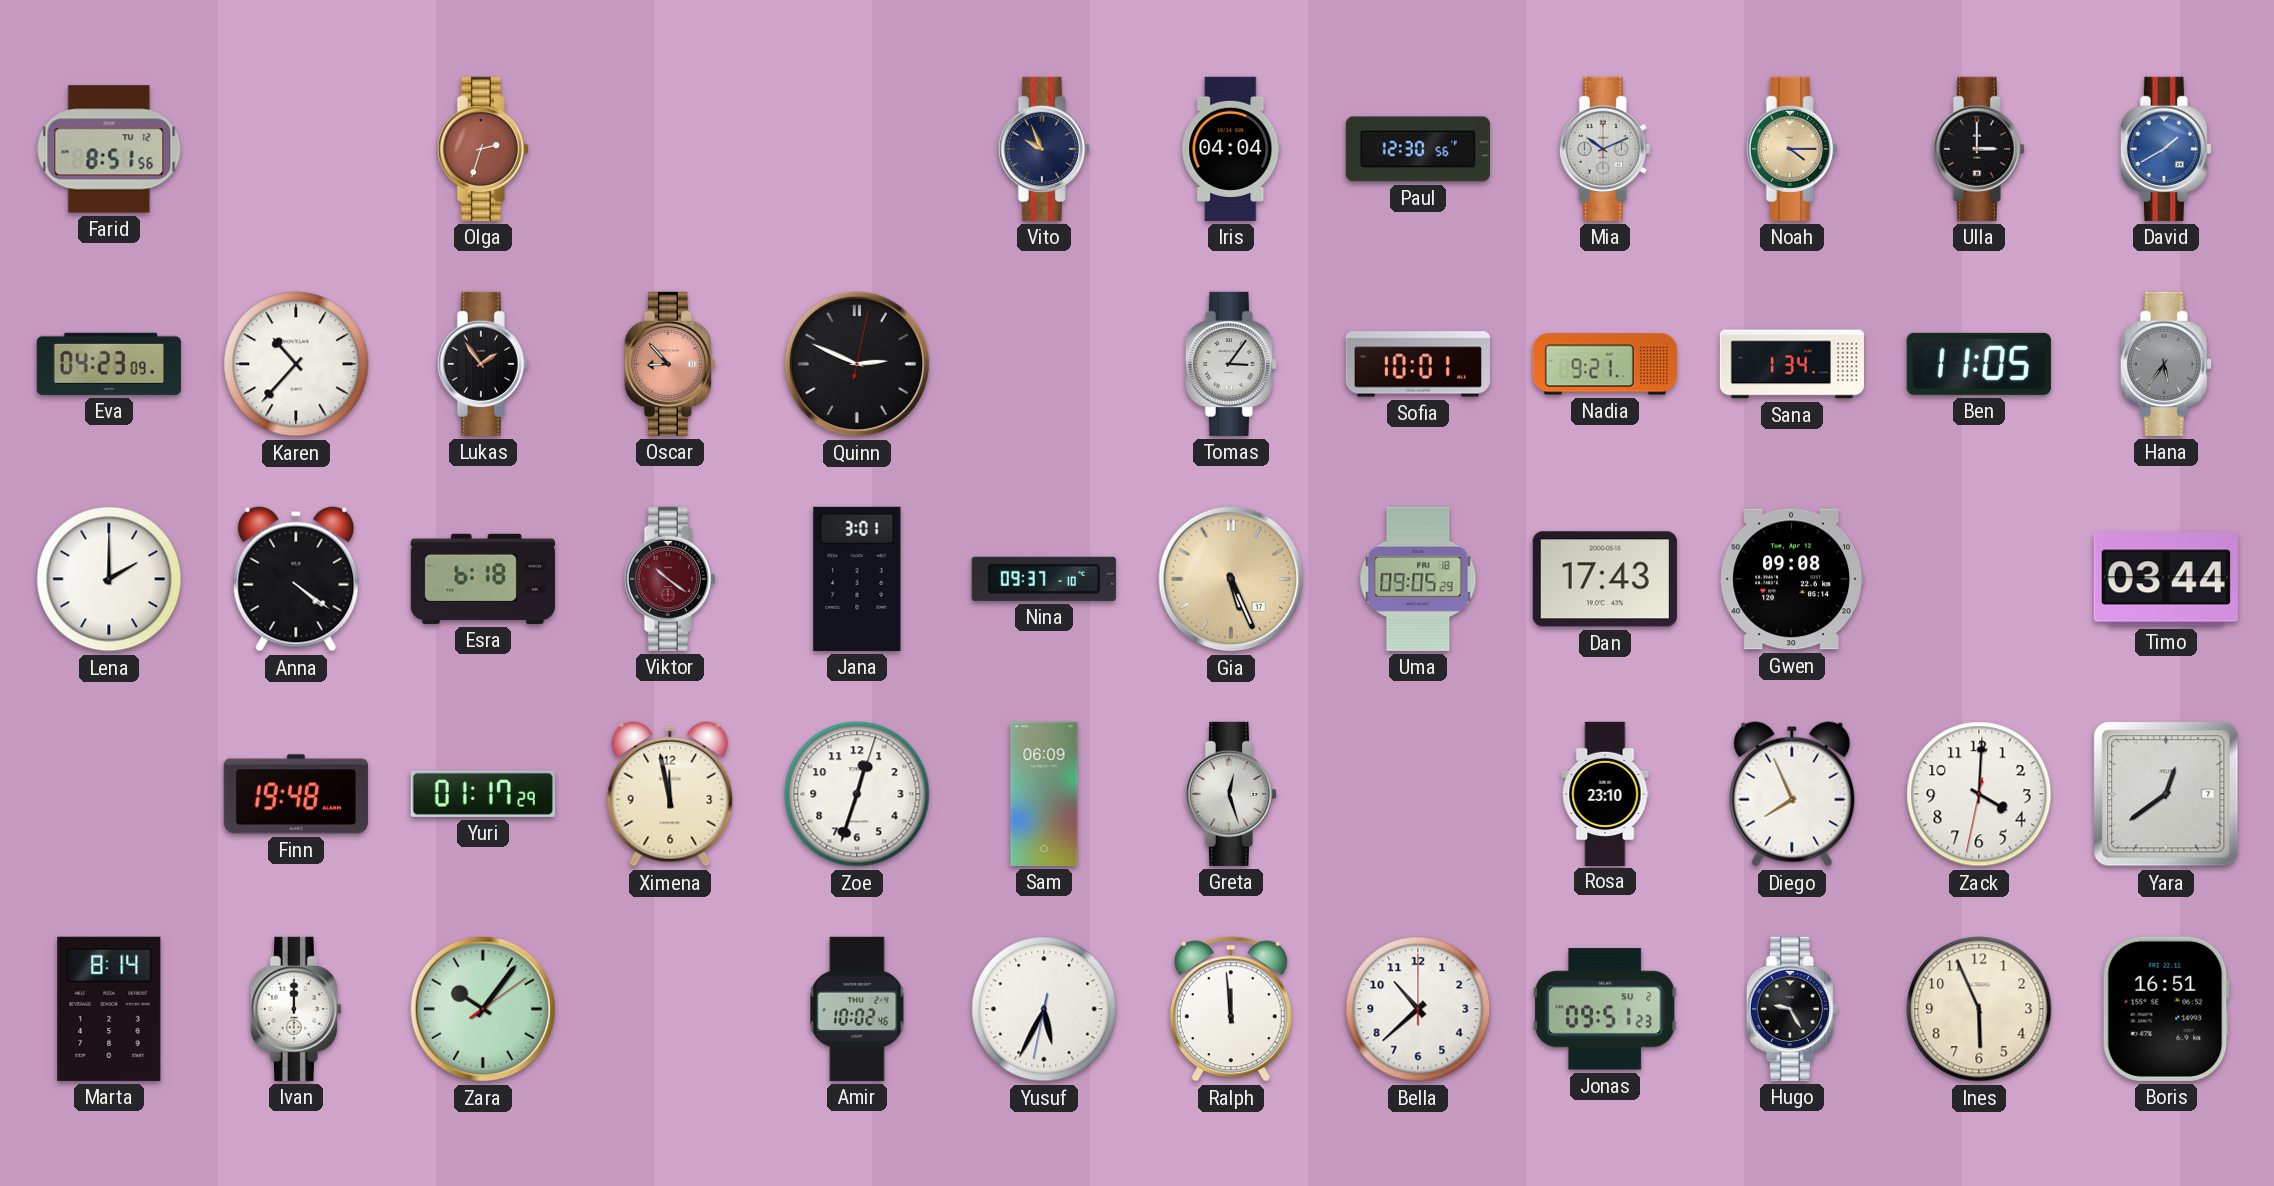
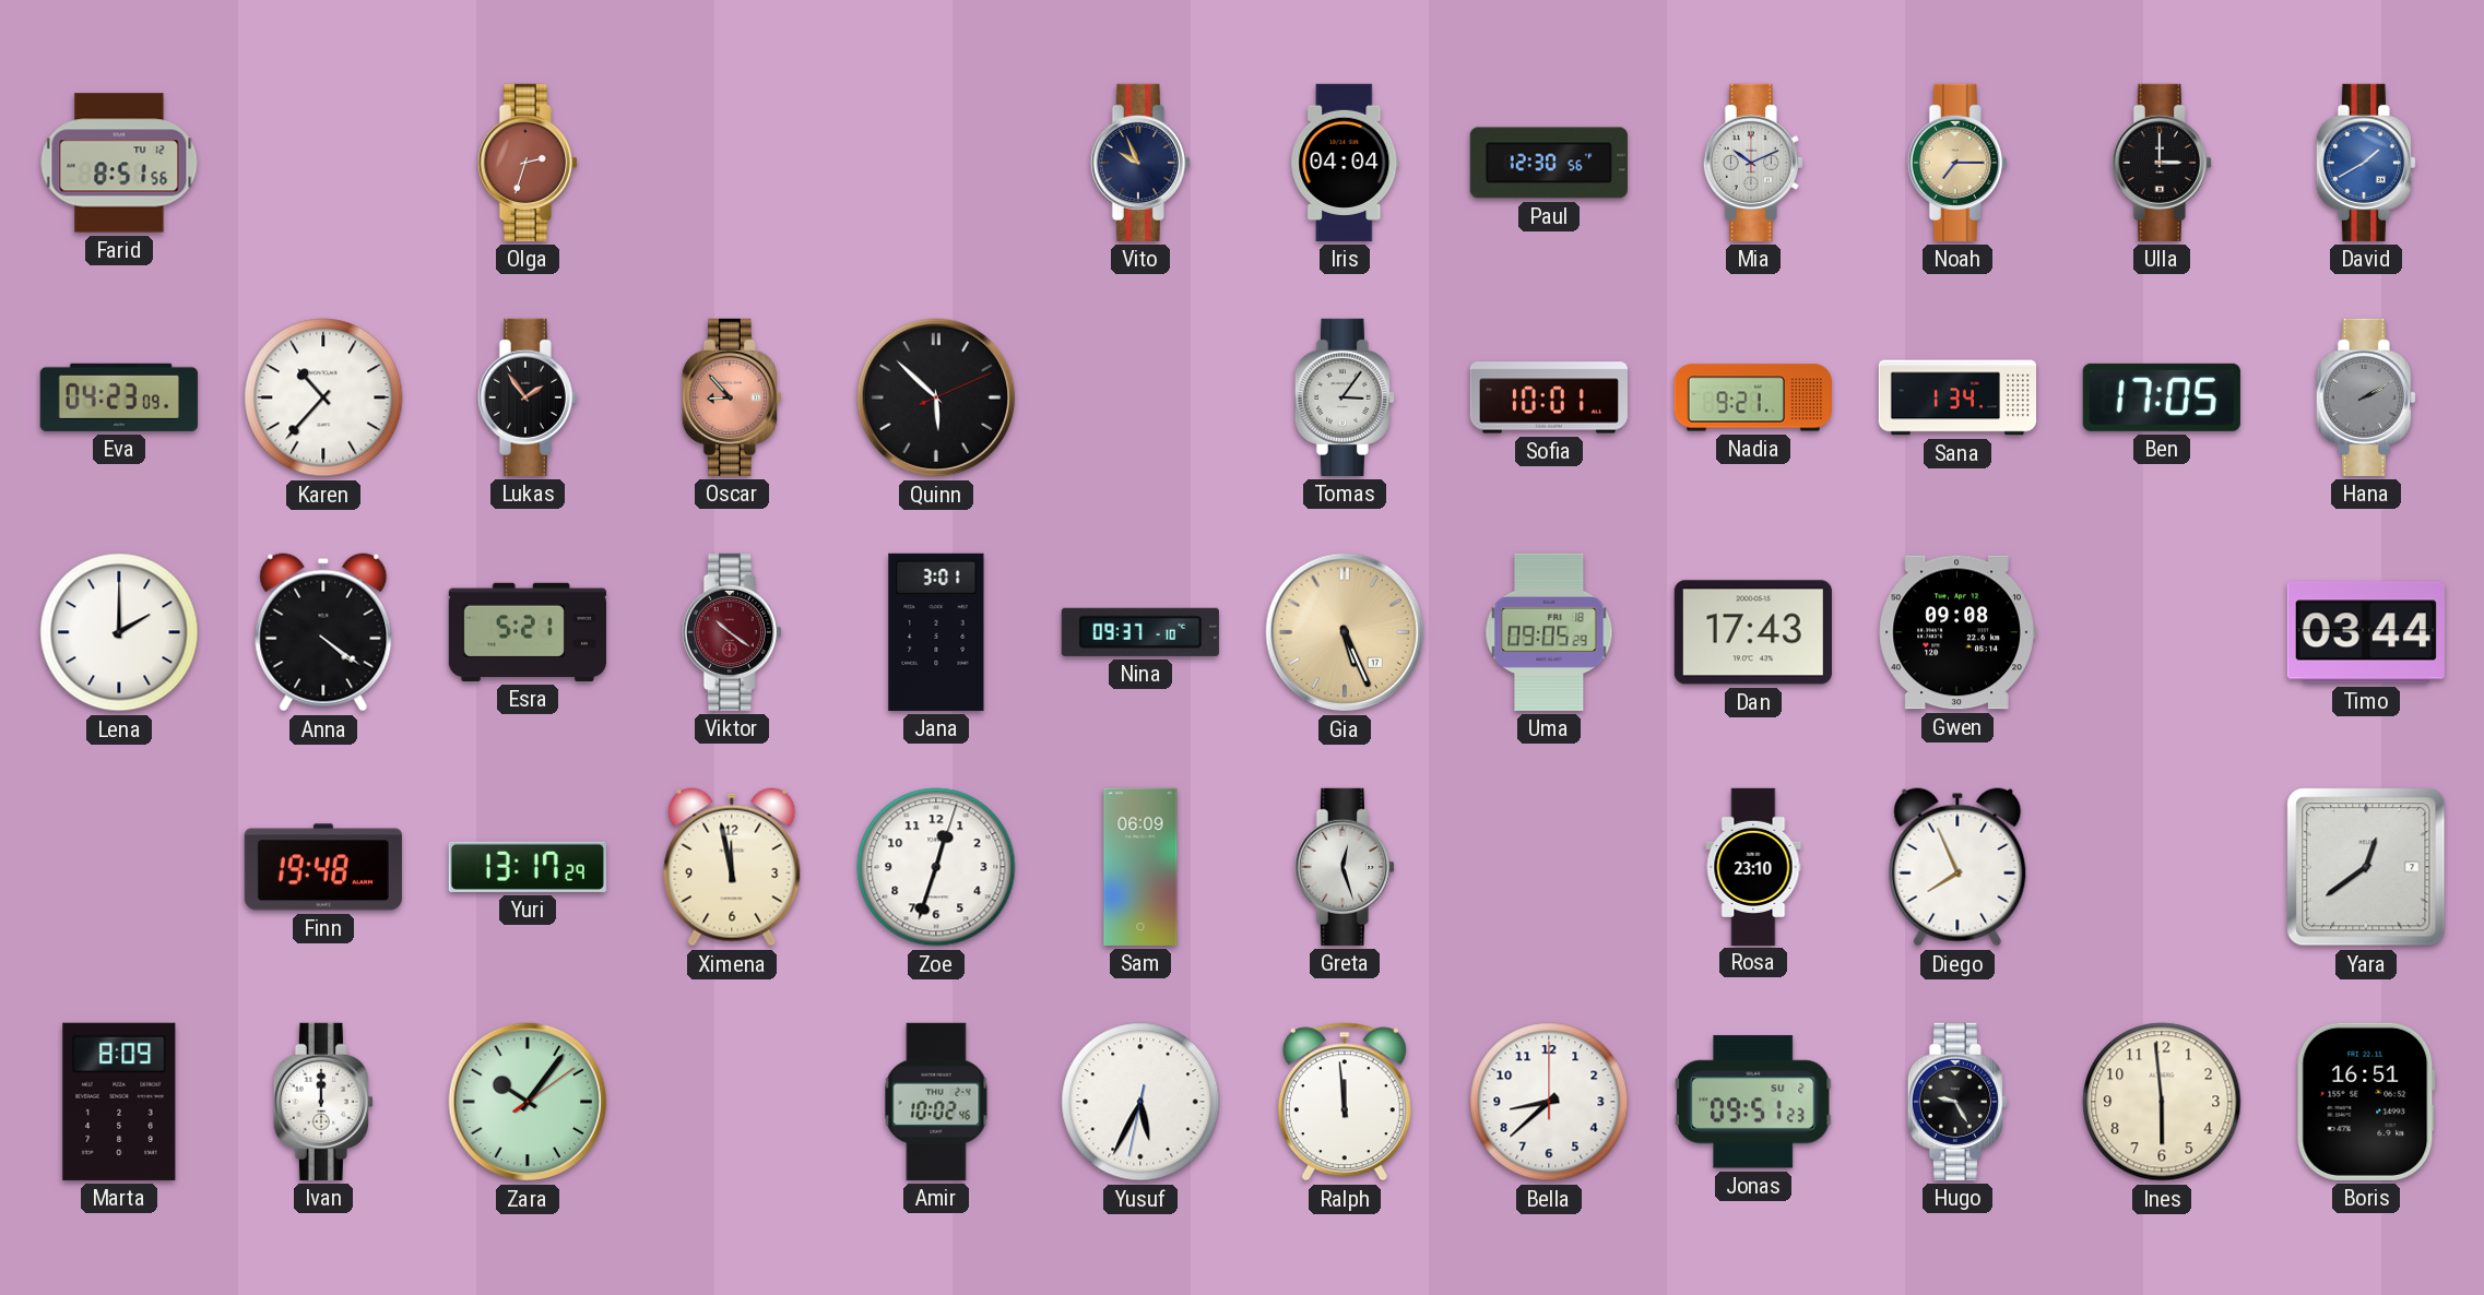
Noah: 4:15 -> 7:15
Quinn: 2:49 -> 5:52
Ben: 11:05 -> 17:05
Hana: 5:36 -> 2:10
Esra: 6:18 -> 5:21
Yuri: 01:17 -> 13:17
Zack: 4:00 -> none
Marta: 8:14 -> 8:09
Bella: 10:38 -> 8:38
Ines: 5:56 -> 5:59
